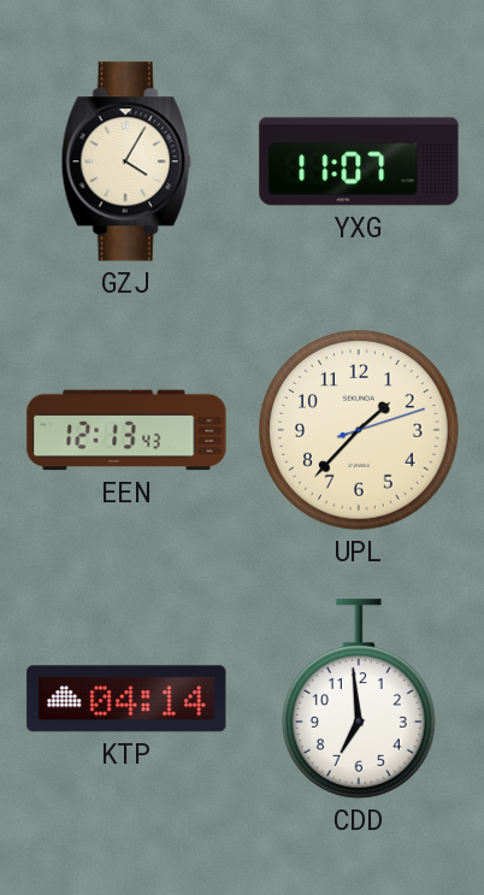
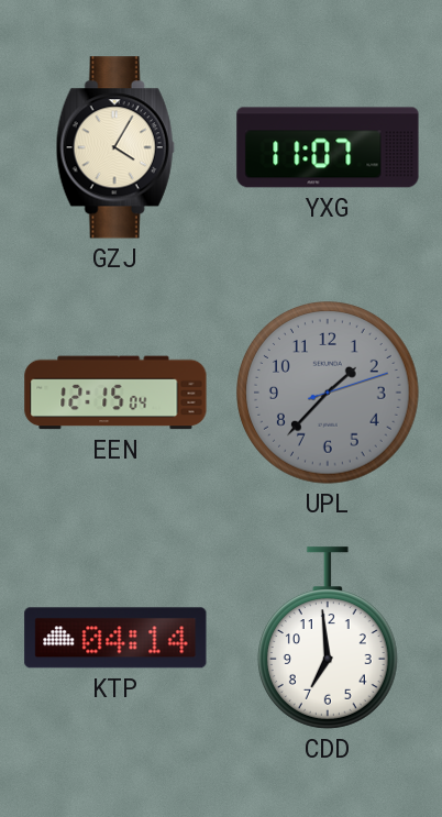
EEN: 12:13 -> 12:15
UPL dial: cream -> grey
